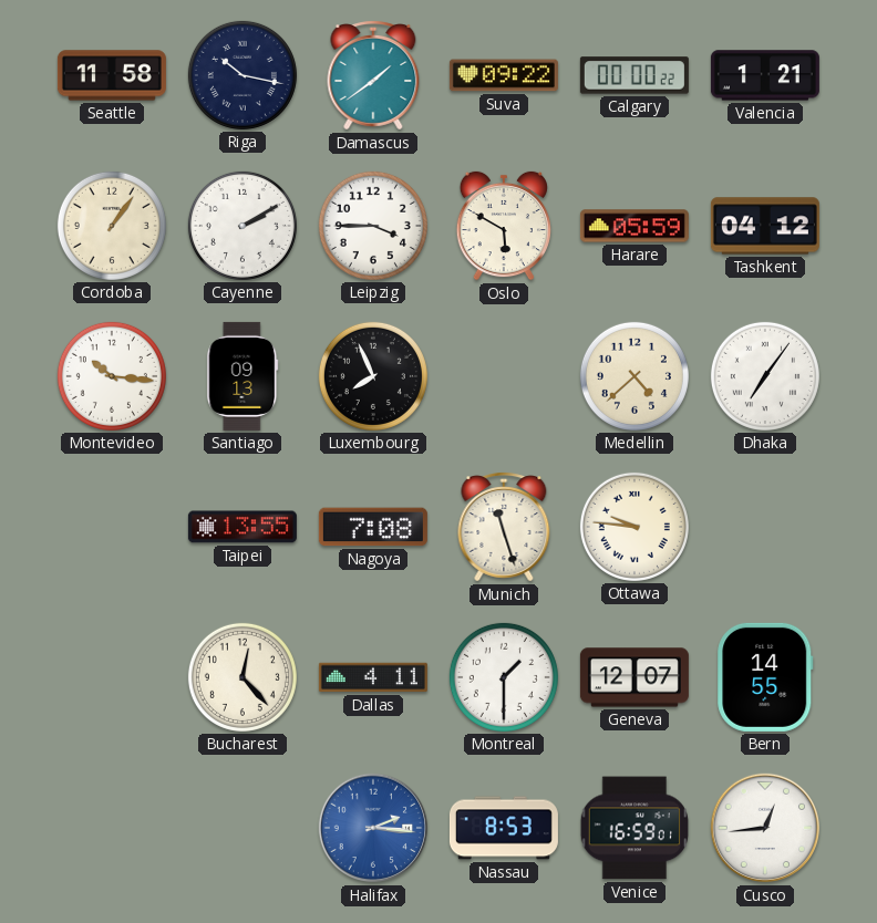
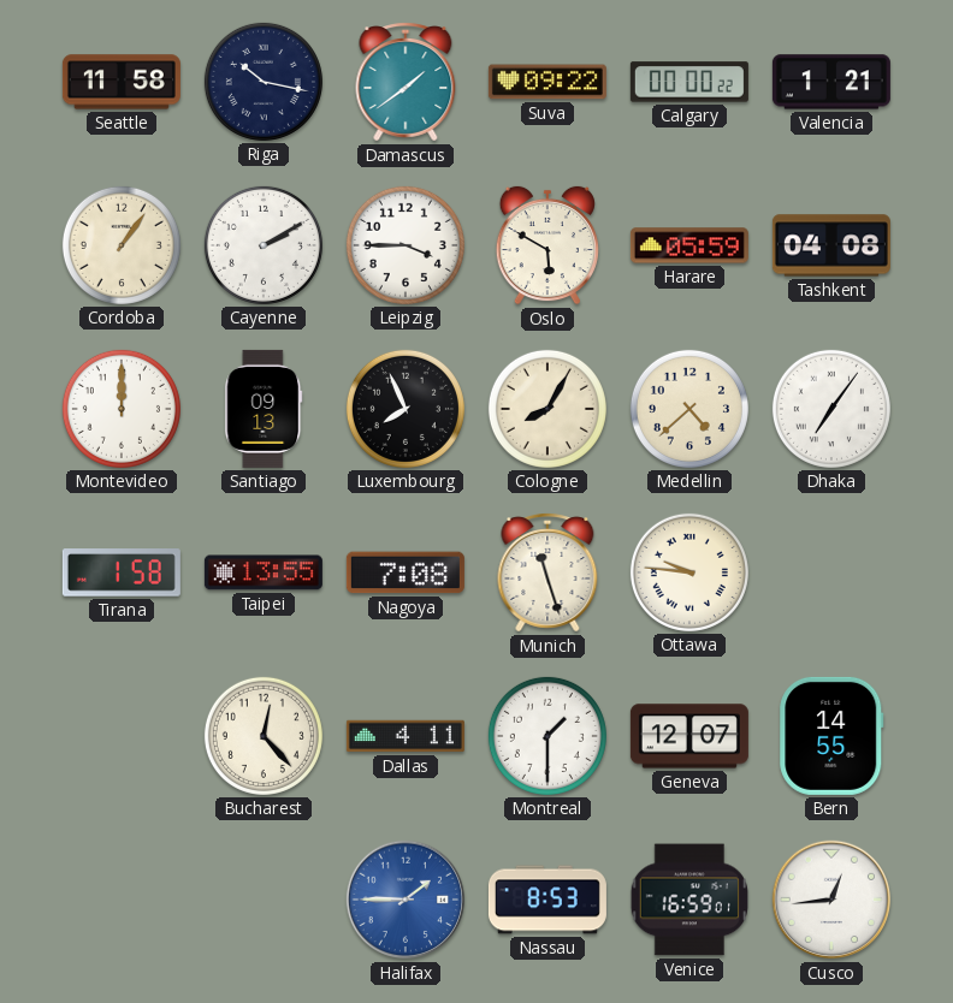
Tashkent: 04:12 -> 04:08
Montevideo: 10:16 -> 12:00
Cologne: none -> 8:05
Tirana: none -> 1:58
Halifax: 2:16 -> 1:45
